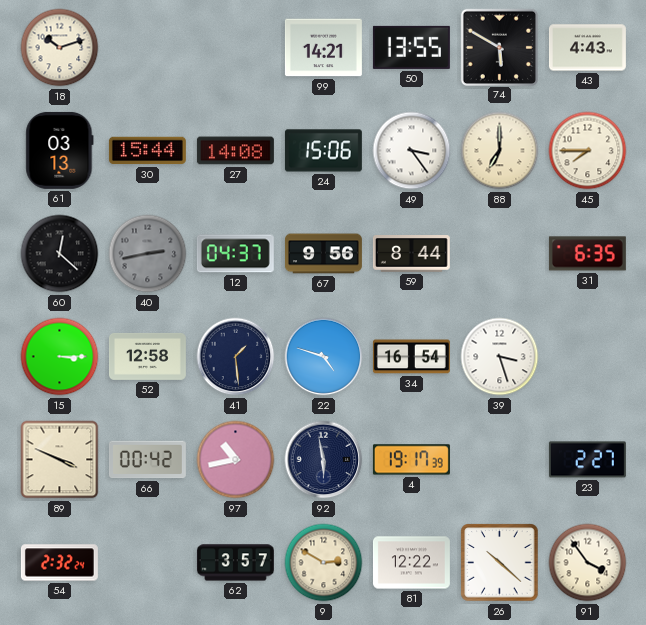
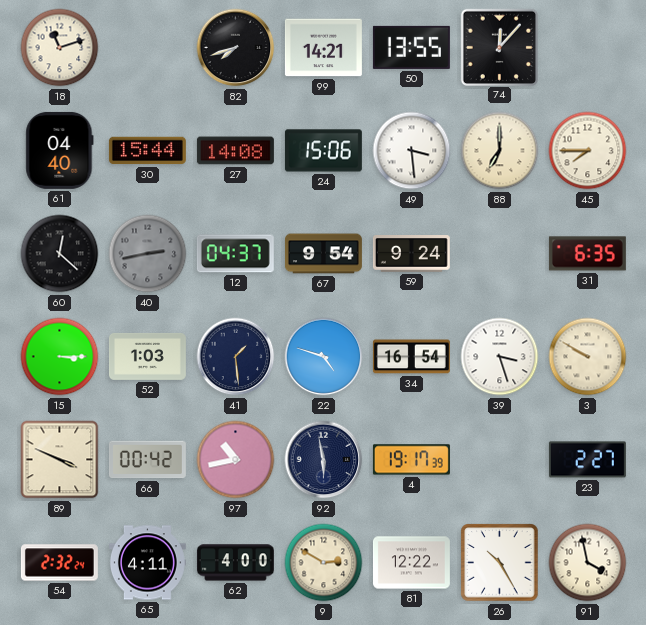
18: 10:12 -> 11:12
82: none -> 7:42
74: 5:50 -> 12:07
43: 4:43 -> none
61: 03:13 -> 04:40
49: 3:24 -> 3:29
67: 9:56 -> 9:54
59: 8:44 -> 9:24
52: 12:58 -> 1:03
3: none -> 9:50
65: none -> 4:11
62: 3:57 -> 4:00
26: 10:22 -> 10:25
91: 3:54 -> 3:58
